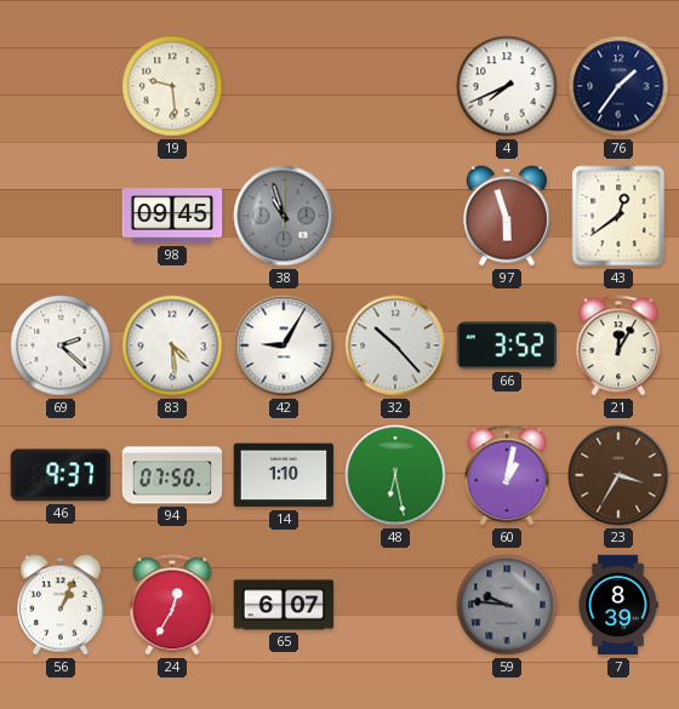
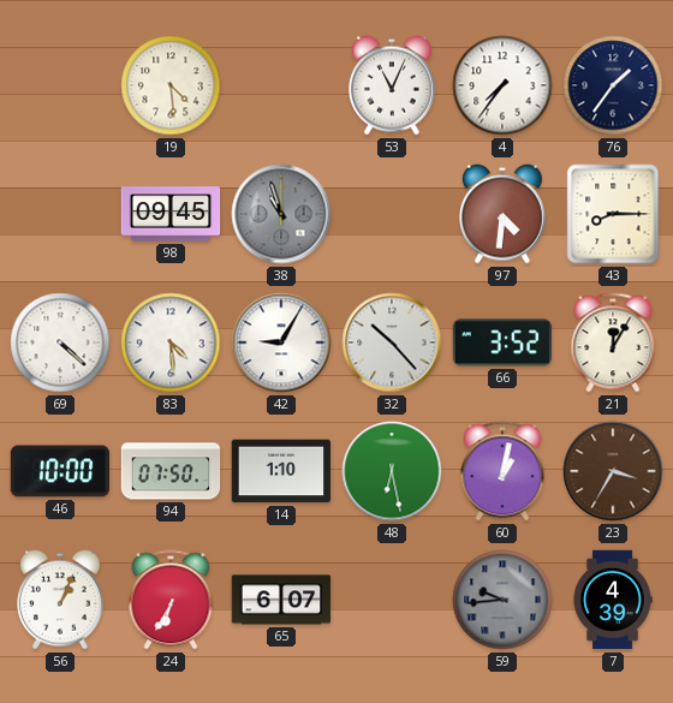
19: 9:29 -> 4:29
53: none -> 11:04
4: 7:41 -> 7:36
97: 5:57 -> 4:31
43: 12:39 -> 8:15
69: 2:22 -> 4:22
46: 9:37 -> 10:00
24: 12:35 -> 6:35
59: 9:46 -> 9:44
7: 8:39 -> 4:39
